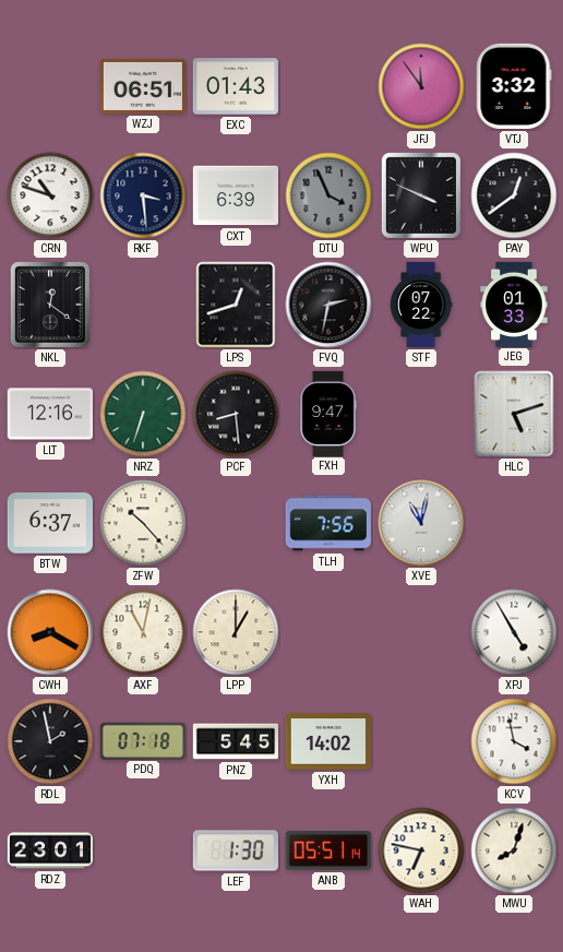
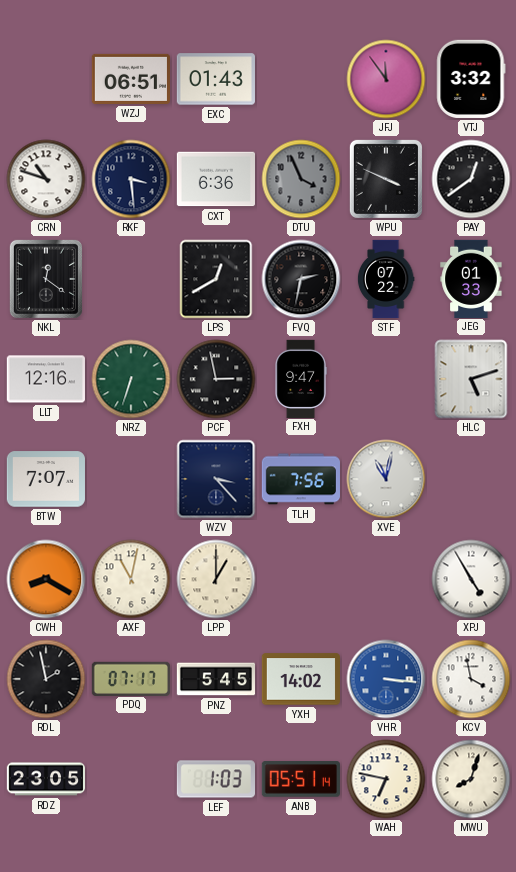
CXT: 6:39 -> 6:36
LPS: 12:42 -> 12:40
PCF: 8:29 -> 2:58
BTW: 6:37 -> 7:07
ZFW: 10:23 -> none
WZV: none -> 3:23
PDQ: 07:18 -> 07:17
VHR: none -> 3:16
RDZ: 23:01 -> 23:05
LEF: 1:30 -> 1:03
